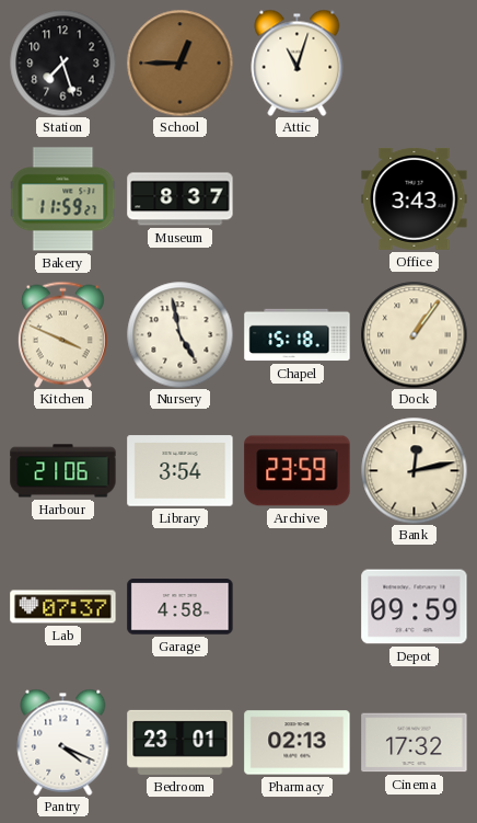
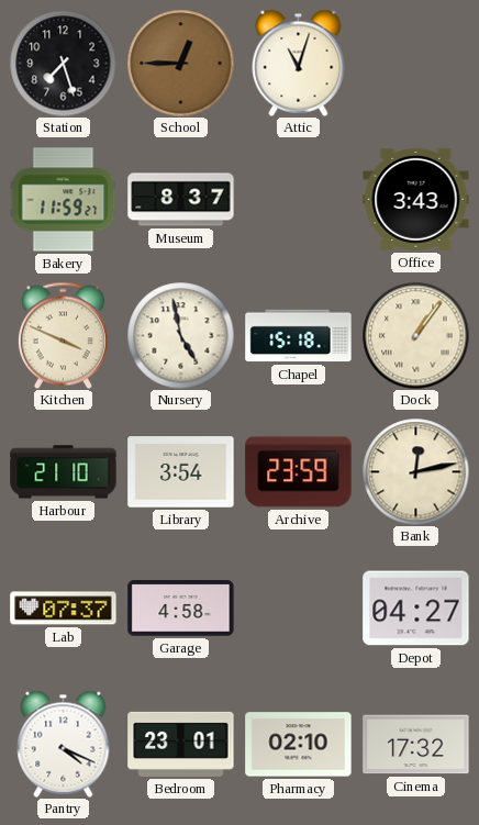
Harbour: 21:06 -> 21:10
Depot: 09:59 -> 04:27
Pharmacy: 02:13 -> 02:10
